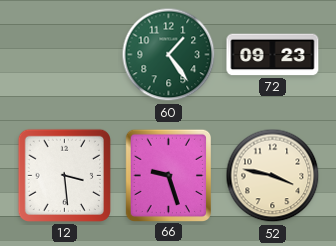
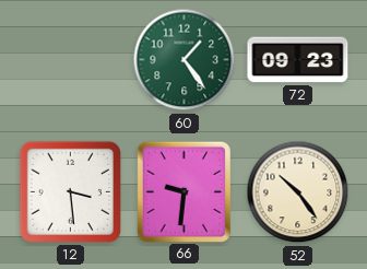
66: 9:27 -> 9:31
52: 3:47 -> 10:24
